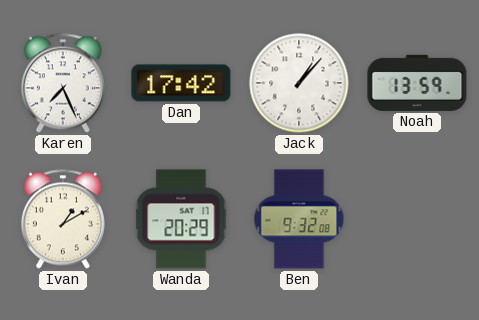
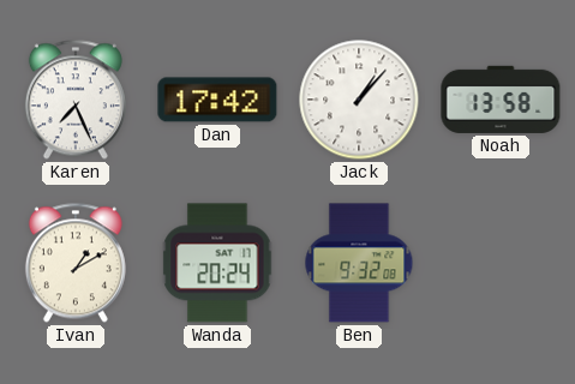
Noah: 13:59 -> 13:58
Wanda: 20:29 -> 20:24
